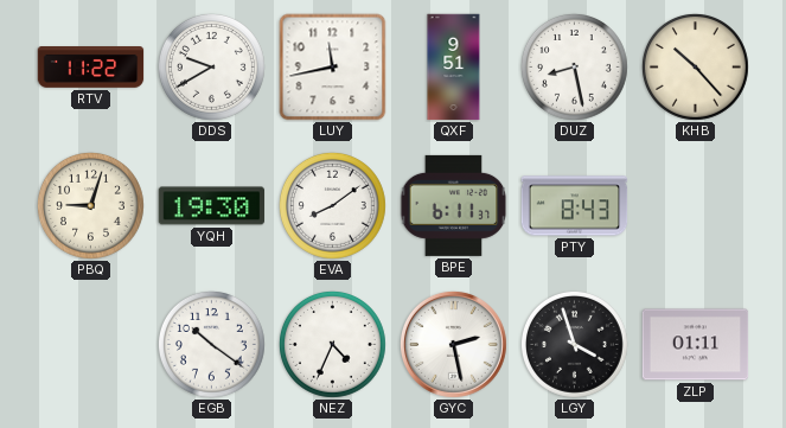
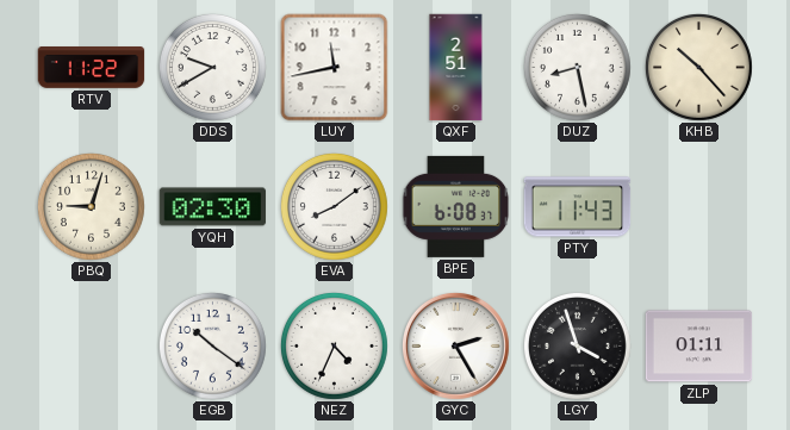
QXF: 9:51 -> 2:51
YQH: 19:30 -> 02:30
BPE: 6:11 -> 6:08
PTY: 8:43 -> 11:43
GYC: 2:28 -> 2:25
